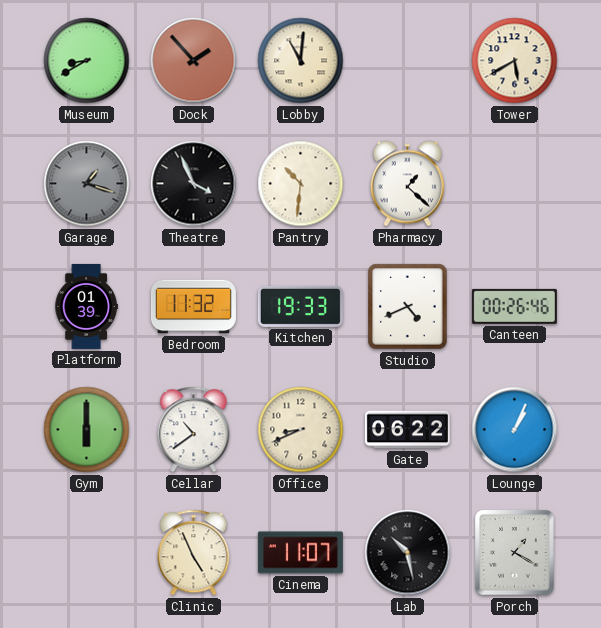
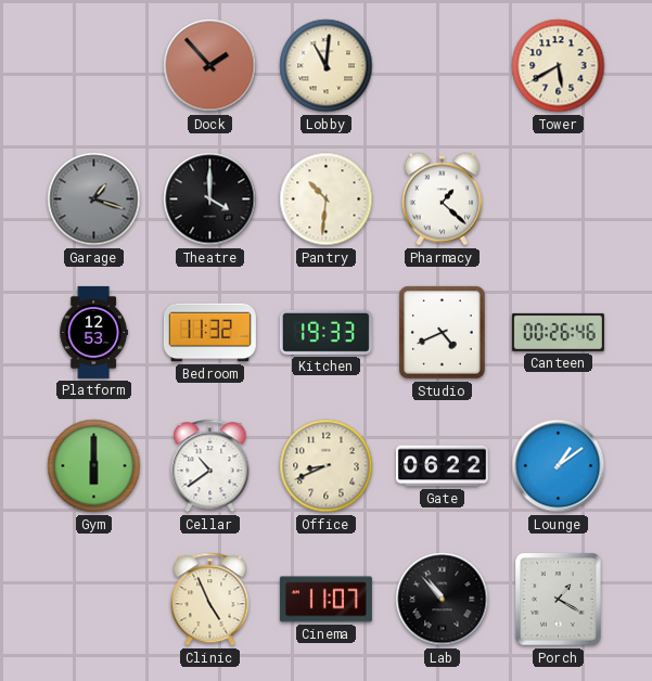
Museum: 8:40 -> none
Theatre: 3:56 -> 4:00
Platform: 01:39 -> 12:53
Lounge: 1:04 -> 1:09
Lab: 10:28 -> 10:53
